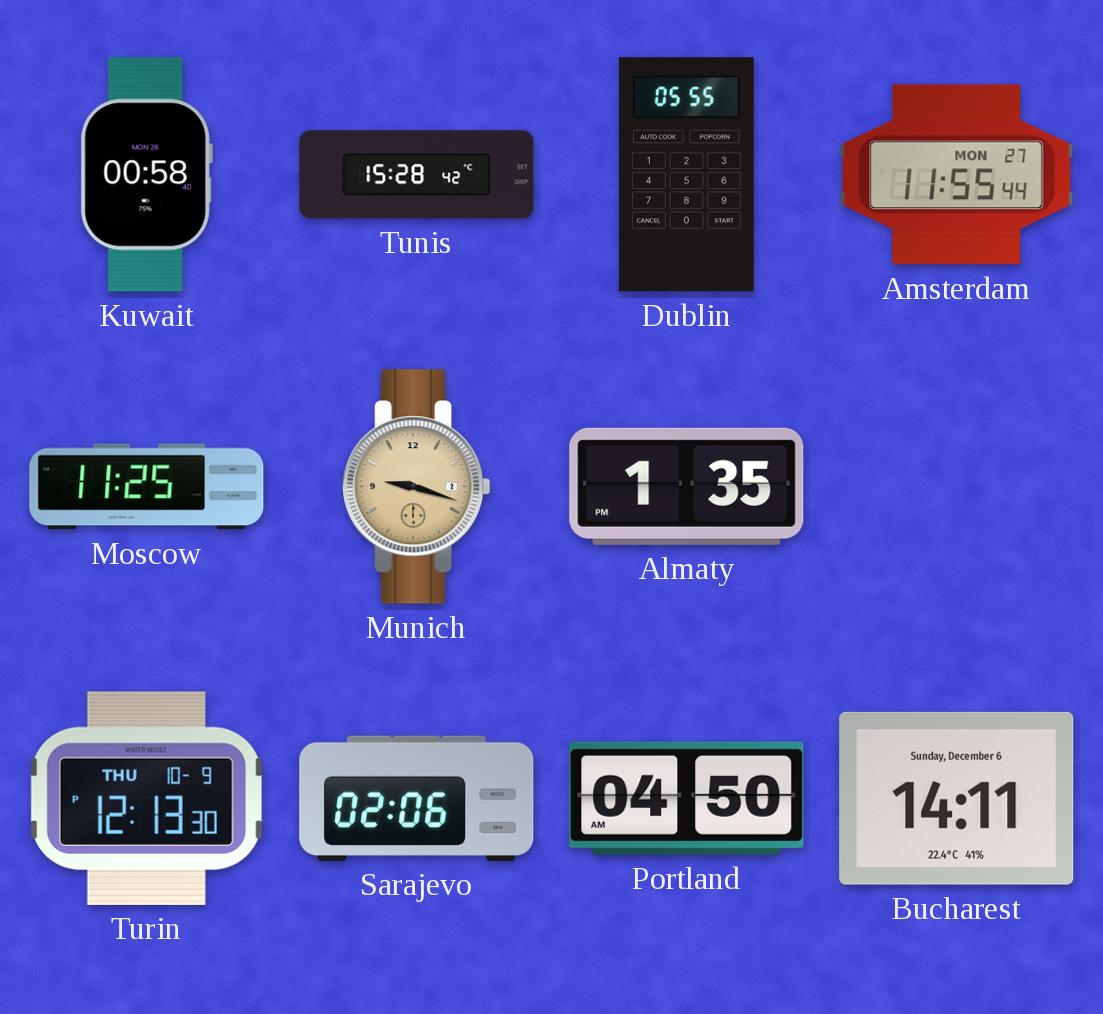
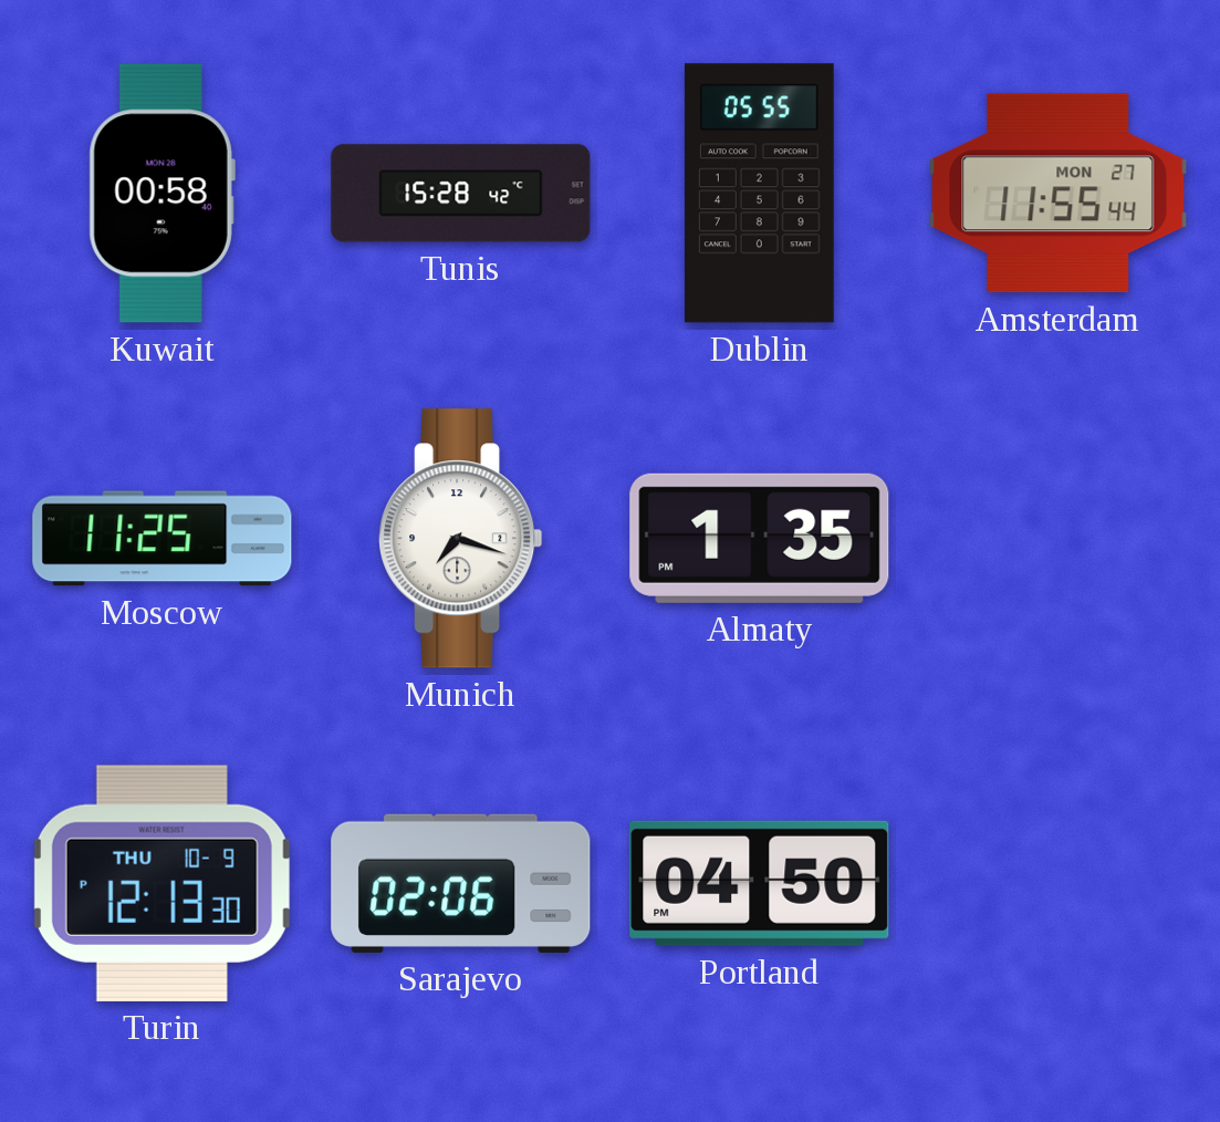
Munich: 9:18 -> 7:18
Munich dial: champagne -> white
Portland: 04:50 AM -> 04:50 PM
Bucharest: 14:11 -> none
